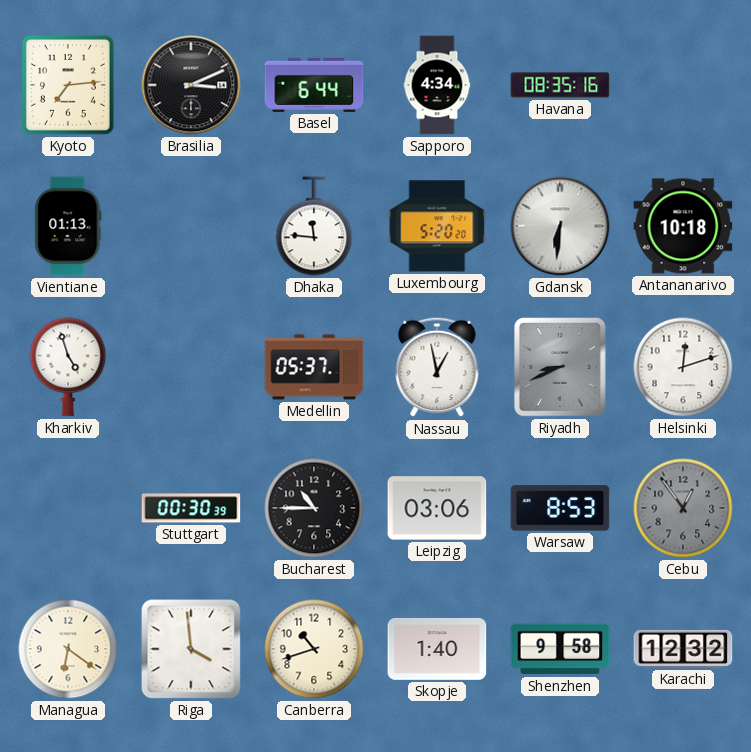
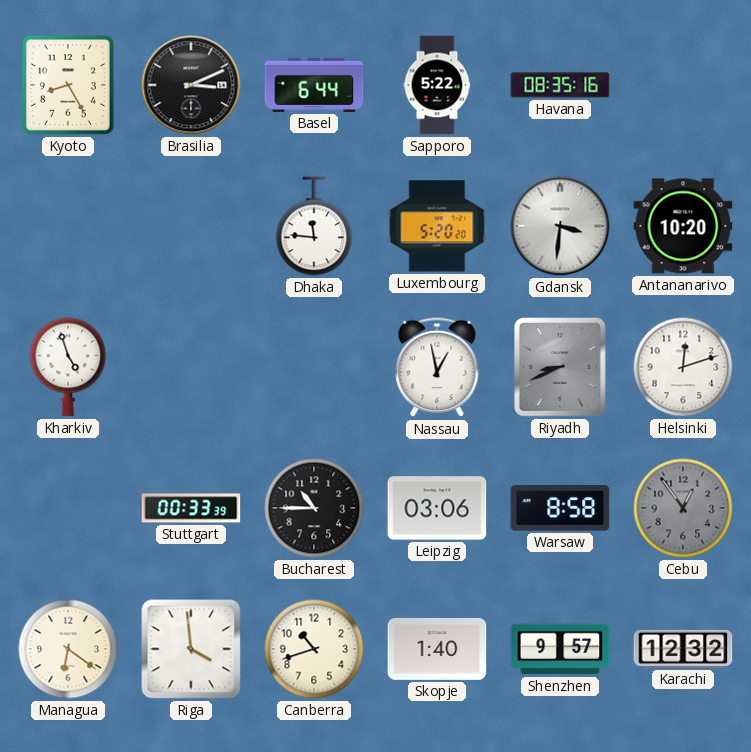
Kyoto: 7:14 -> 8:25
Sapporo: 4:34 -> 5:22
Vientiane: 01:13 -> none
Gdansk: 6:31 -> 3:31
Antananarivo: 10:18 -> 10:20
Medellin: 05:37 -> none
Stuttgart: 00:30 -> 00:33
Warsaw: 8:53 -> 8:58
Shenzhen: 9:58 -> 9:57
